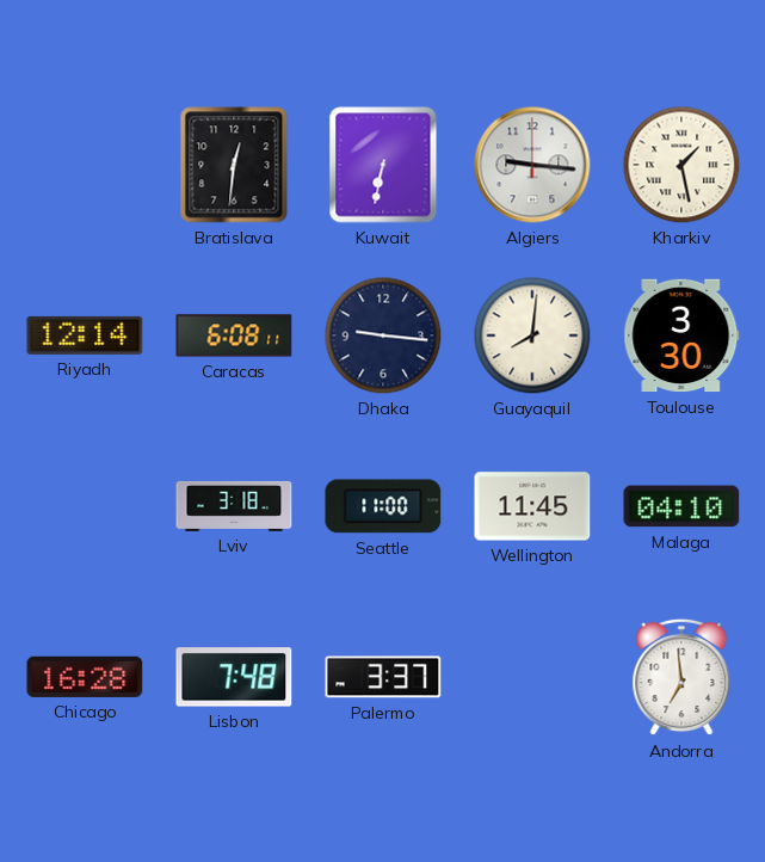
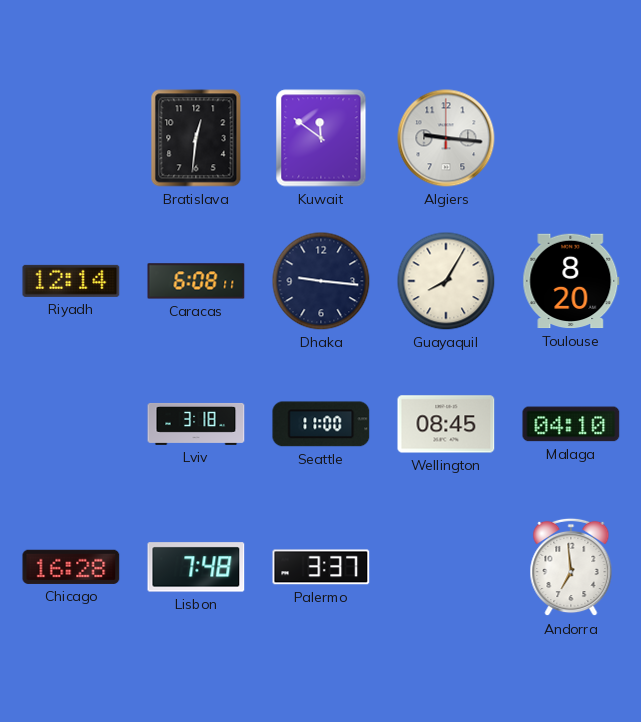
Kuwait: 6:32 -> 11:51
Kharkiv: 1:28 -> none
Guayaquil: 8:01 -> 8:05
Toulouse: 3:30 -> 8:20
Wellington: 11:45 -> 08:45
